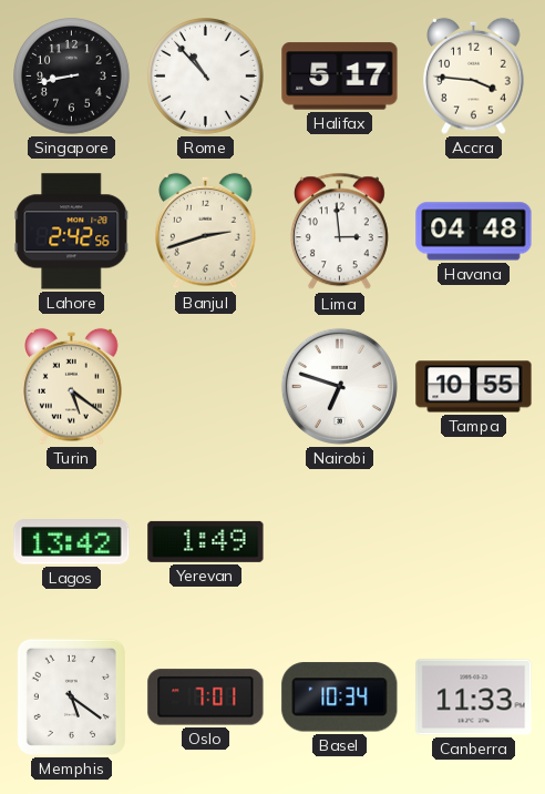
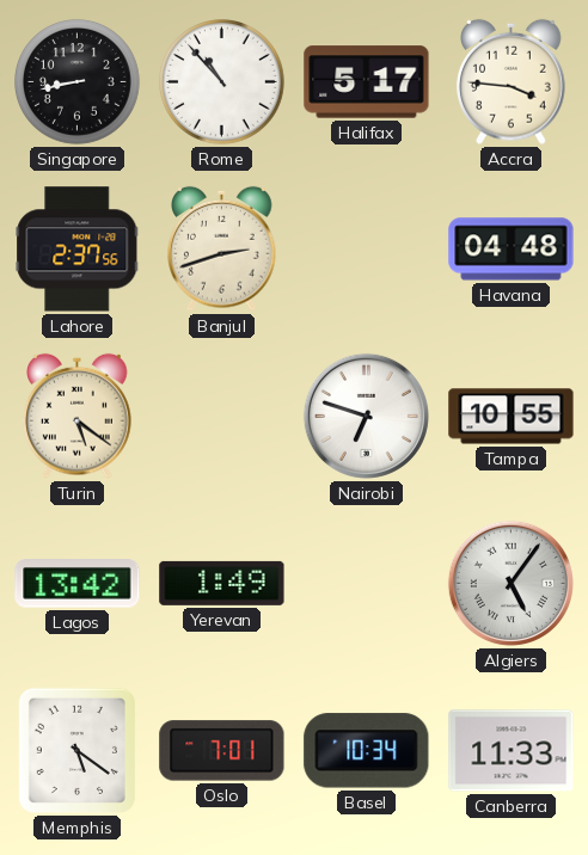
Lahore: 2:42 -> 2:37
Lima: 2:59 -> none
Algiers: none -> 5:06
